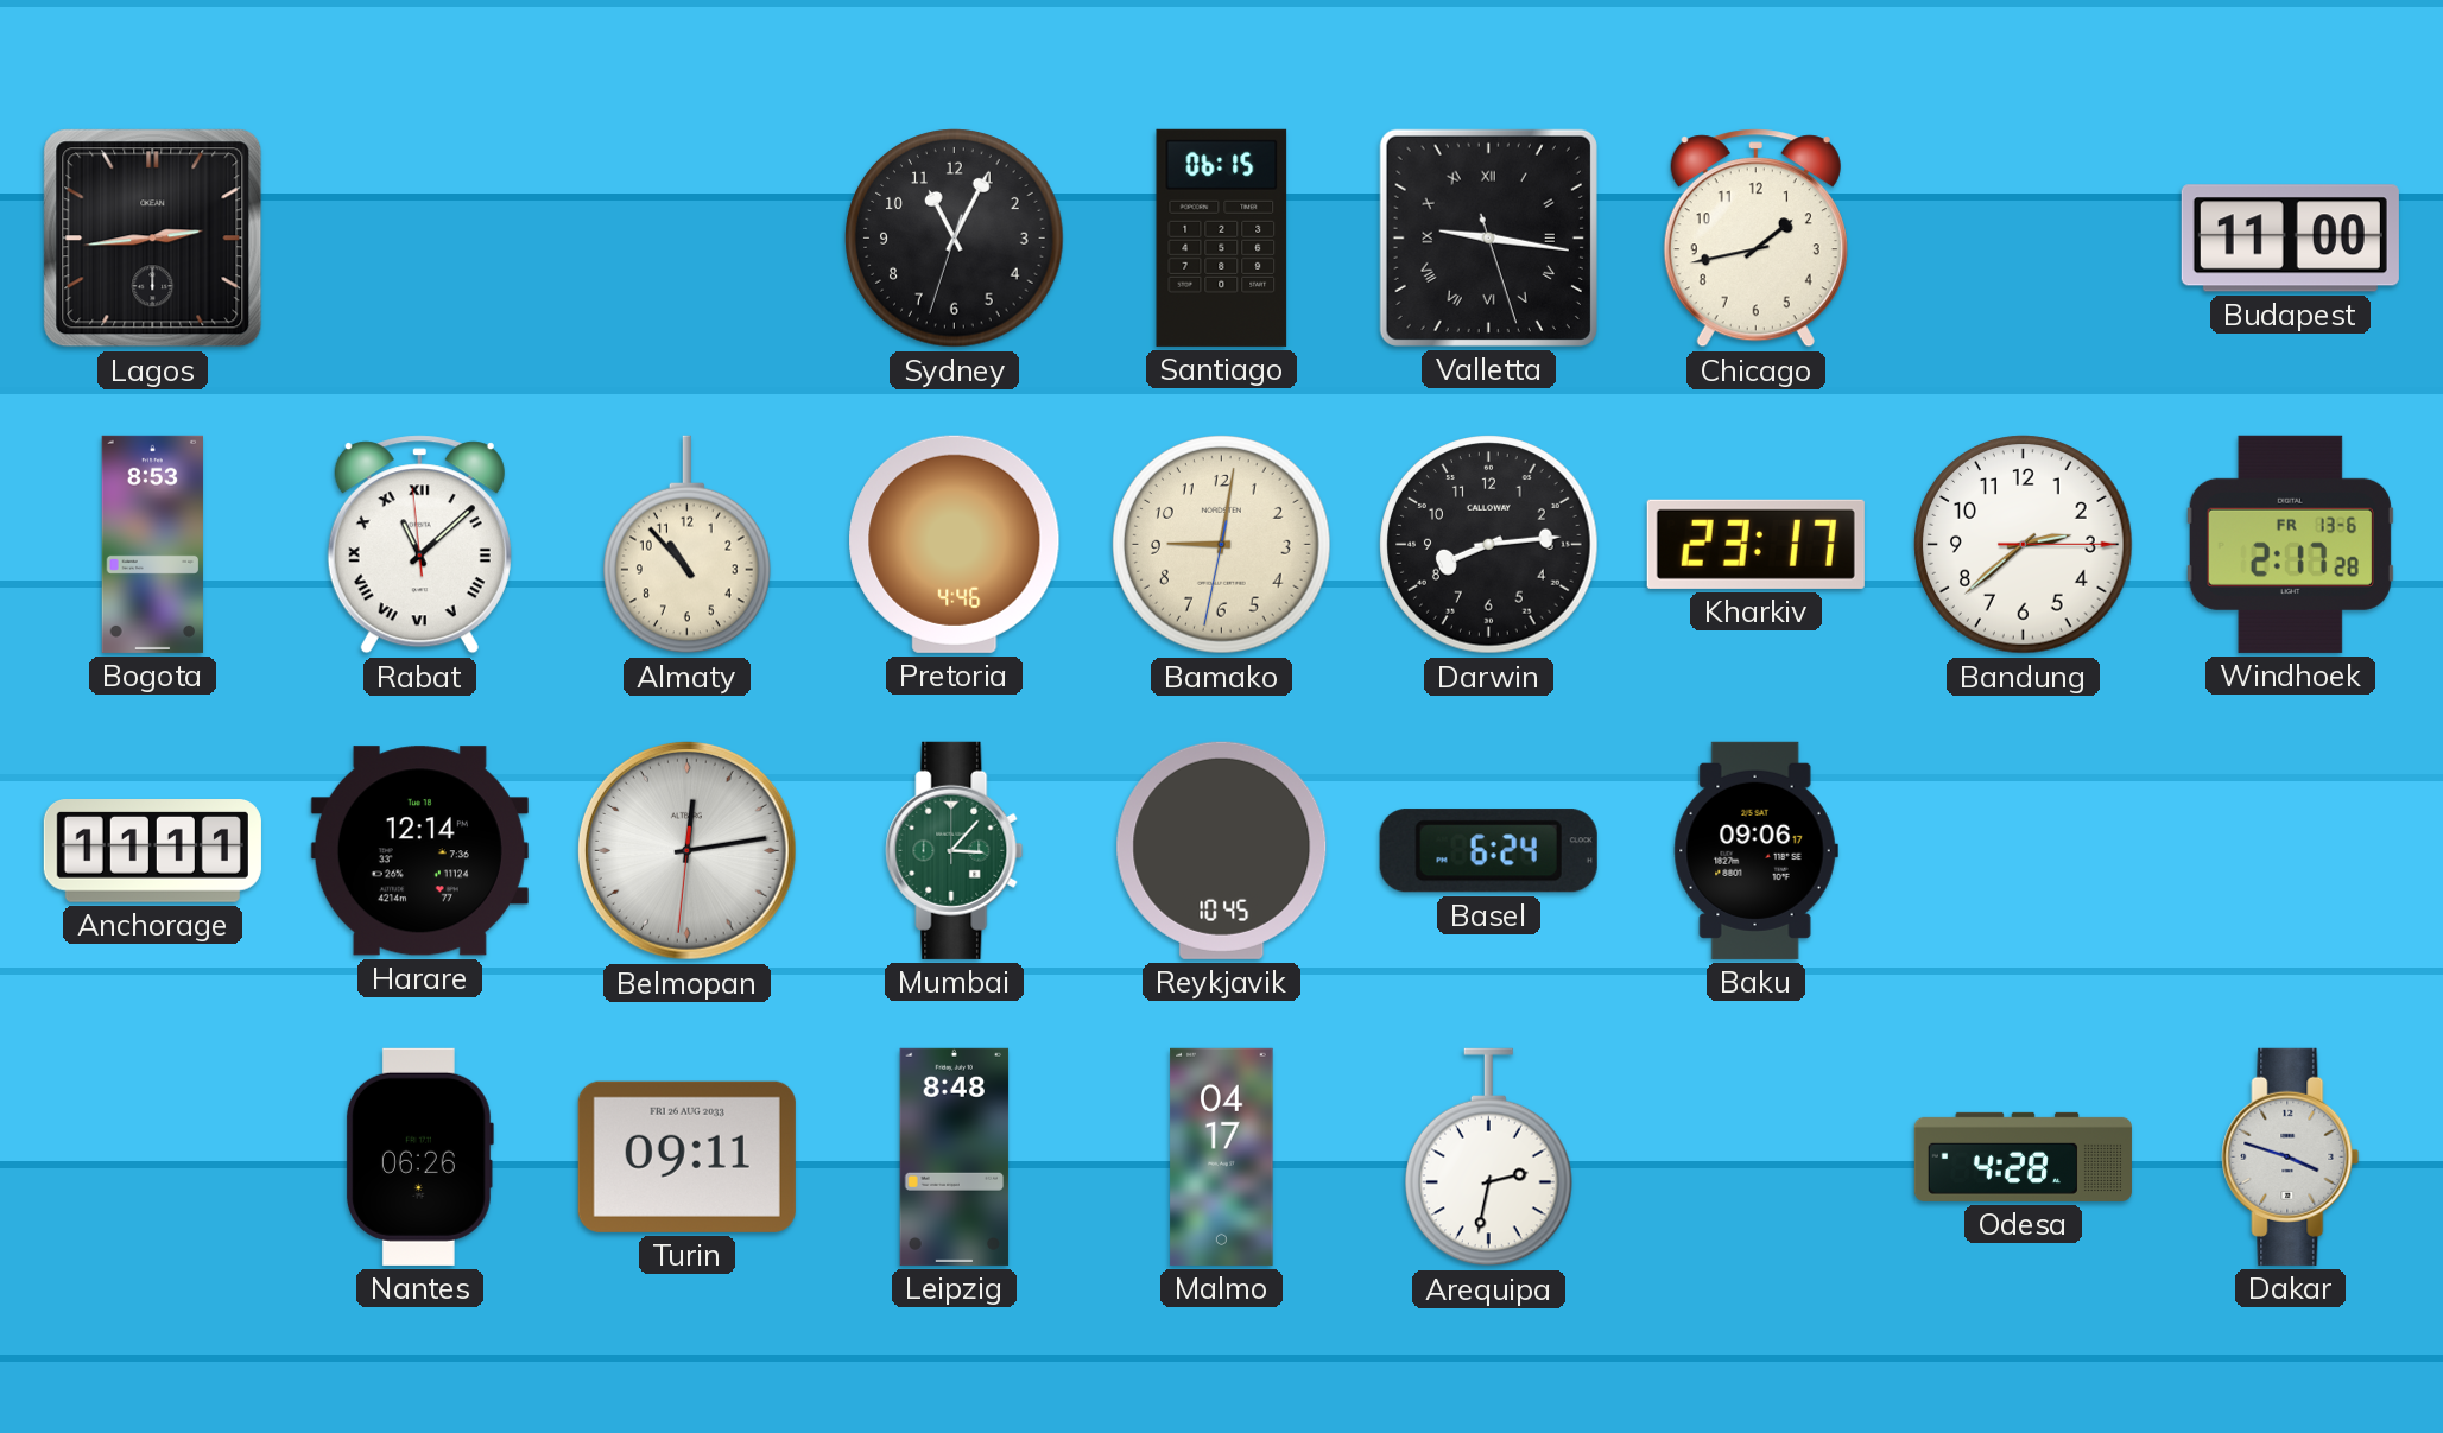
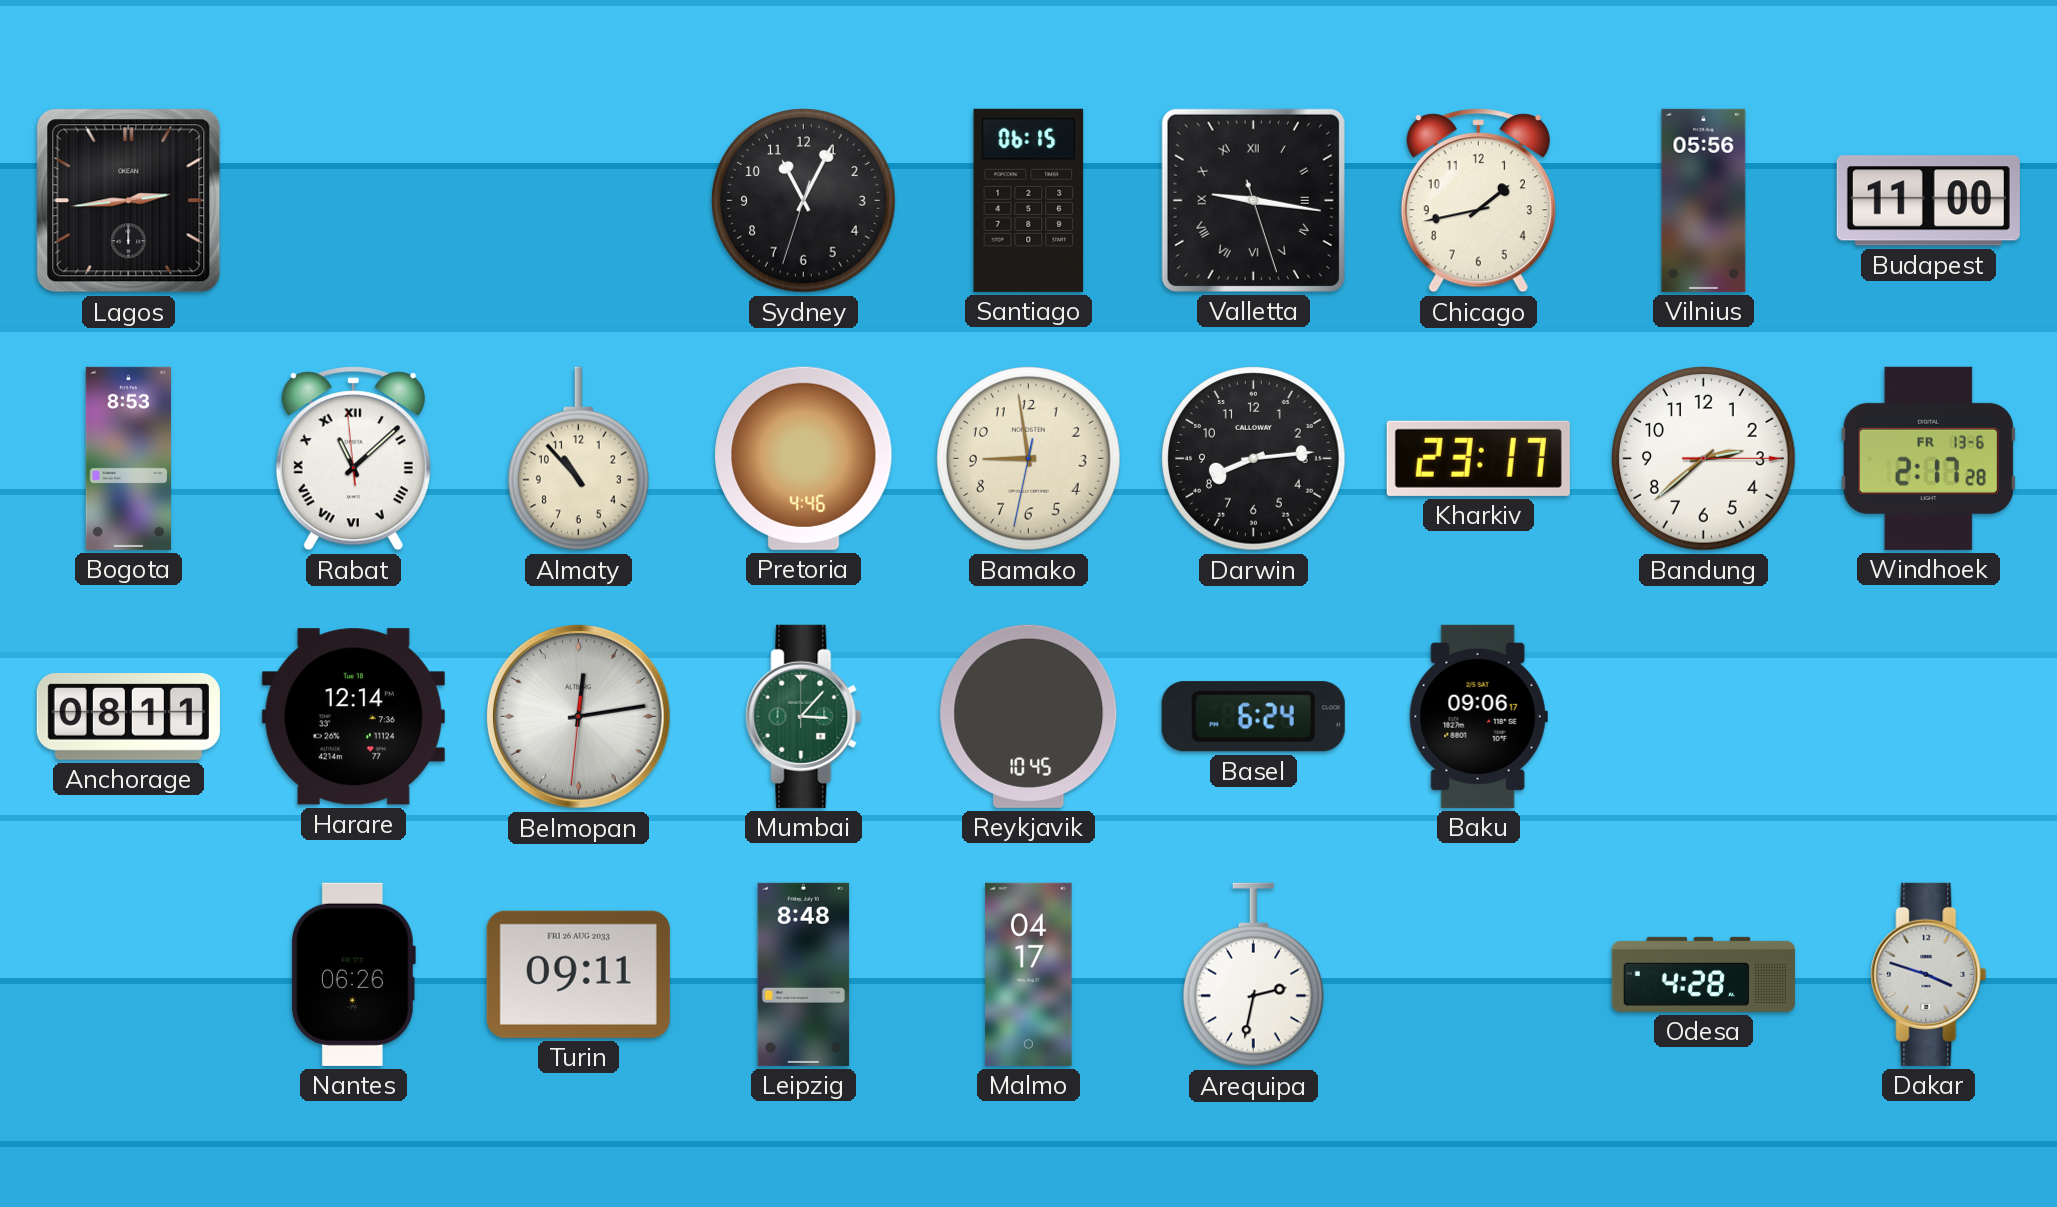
Vilnius: none -> 05:56
Bamako: 9:01 -> 8:58
Anchorage: 11:11 -> 08:11
